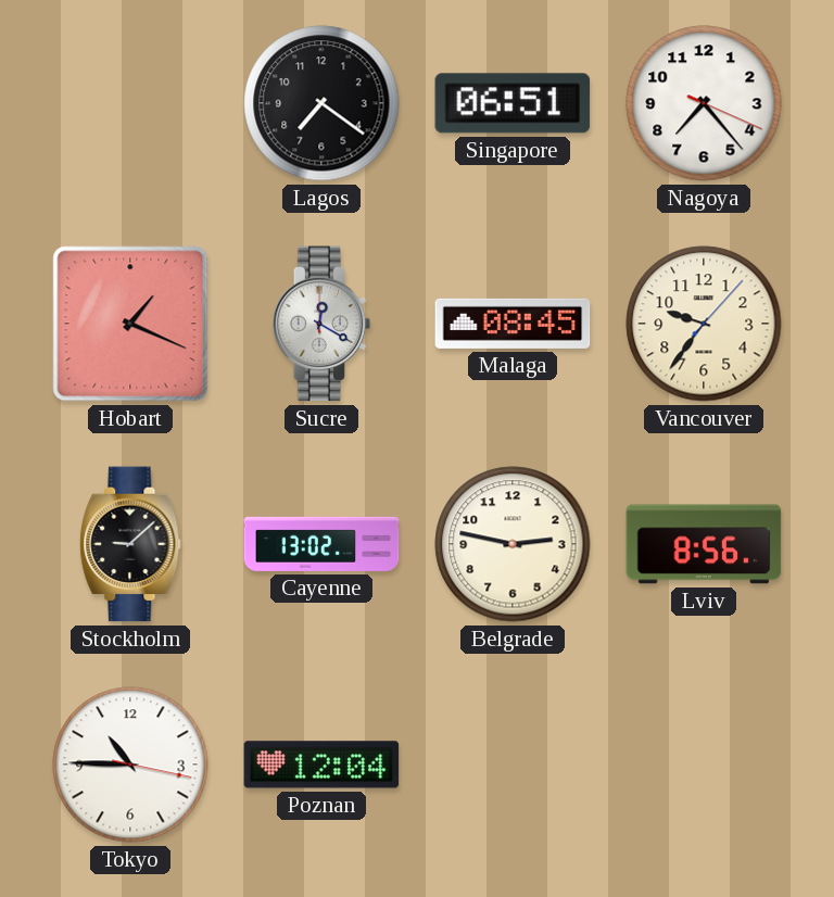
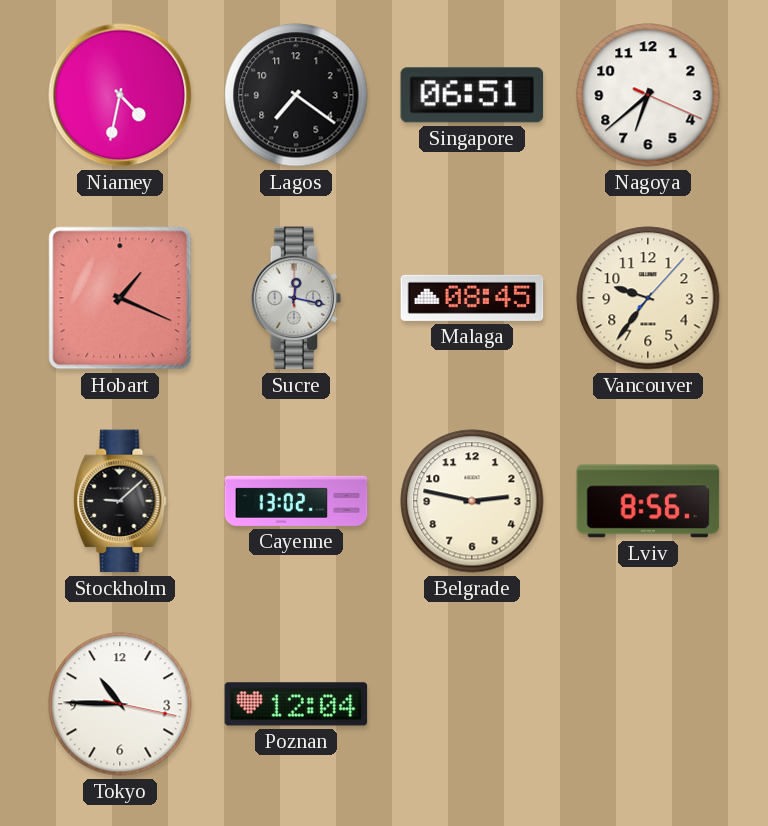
Niamey: none -> 4:32
Nagoya: 7:23 -> 6:38
Sucre: 12:20 -> 12:17
